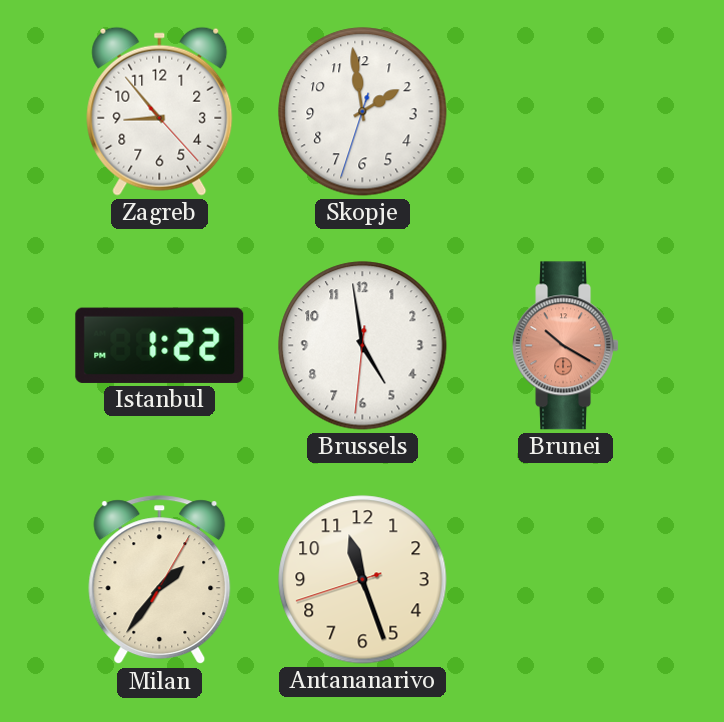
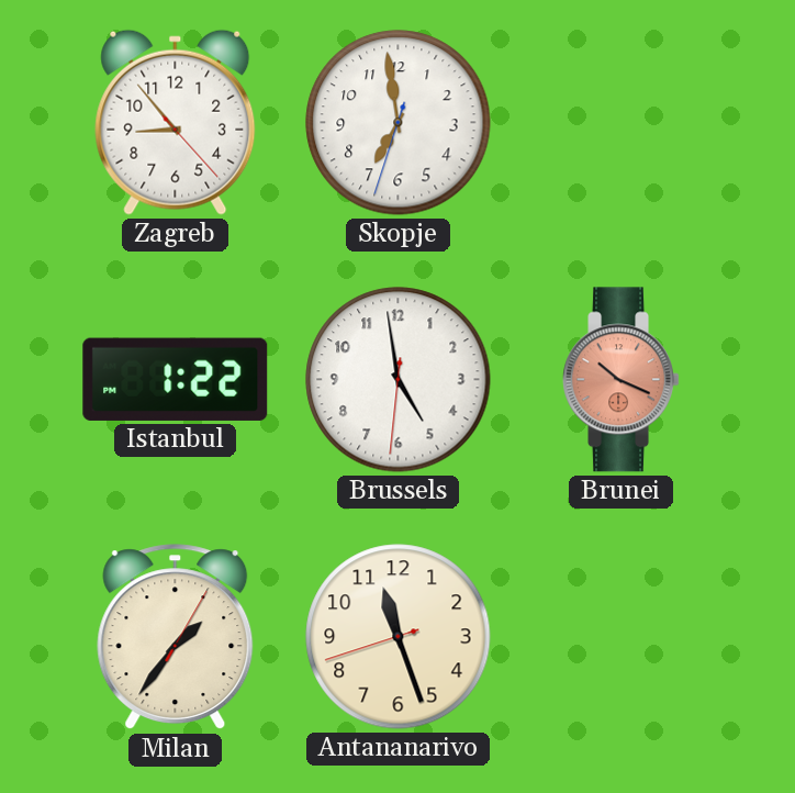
Skopje: 1:58 -> 6:58
Brunei: 10:20 -> 10:19
